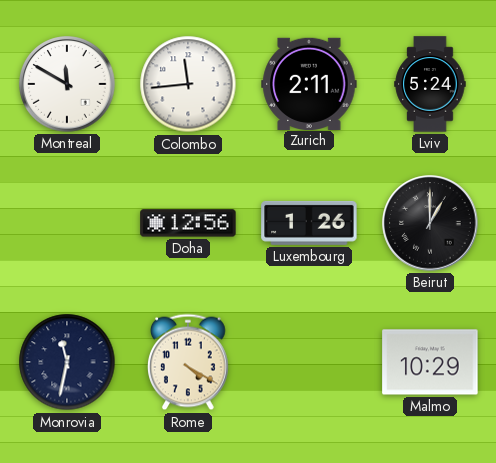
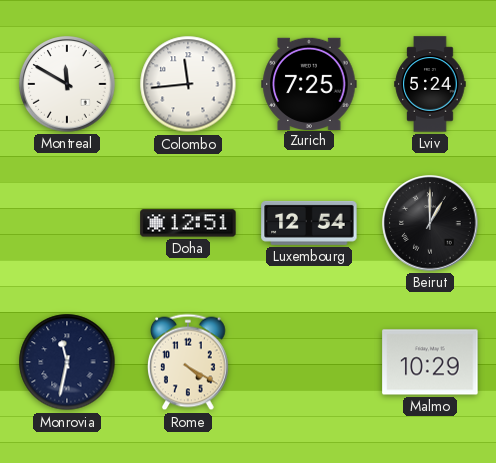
Zurich: 2:11 -> 7:25
Doha: 12:56 -> 12:51
Luxembourg: 1:26 -> 12:54
